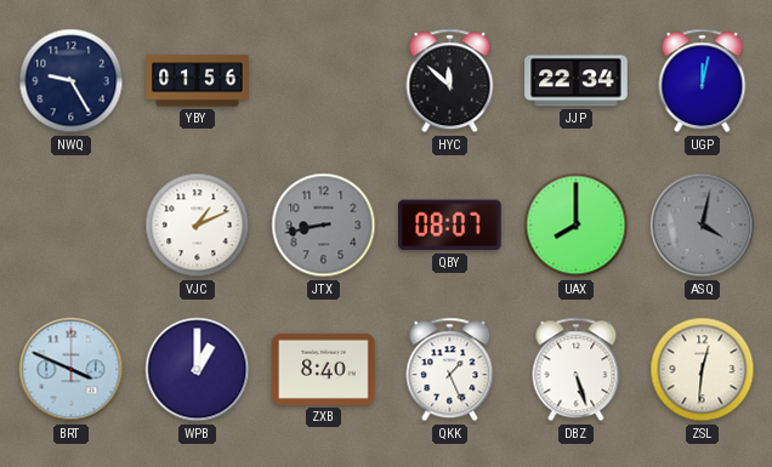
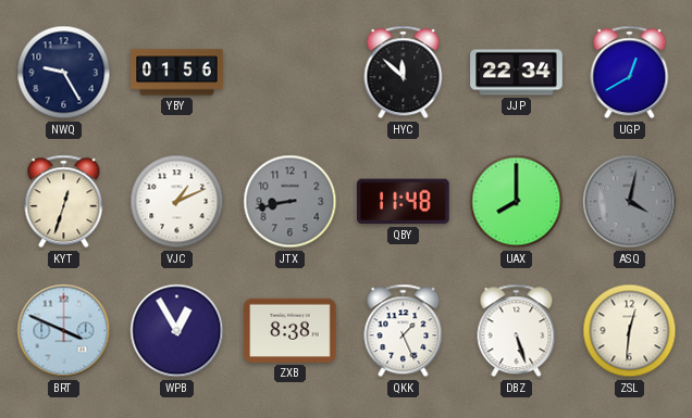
UGP: 12:02 -> 12:40
KYT: none -> 12:33
QBY: 08:07 -> 11:48
WPB: 1:00 -> 12:55
ZXB: 8:40 -> 8:38
